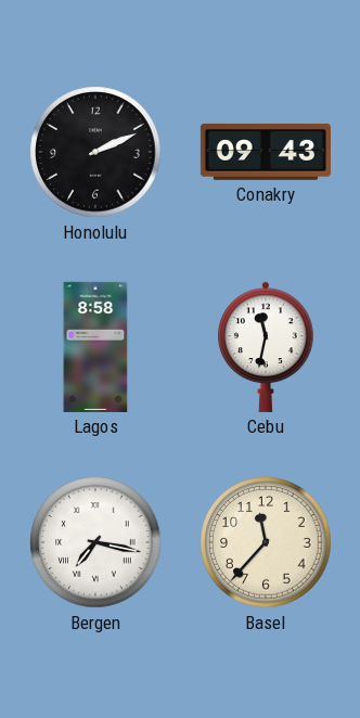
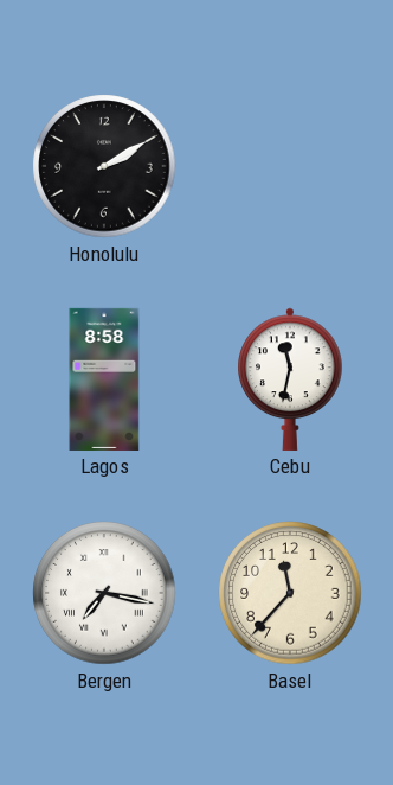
Honolulu: 2:11 -> 2:10
Conakry: 09:43 -> none
